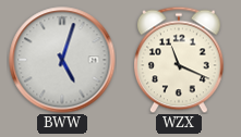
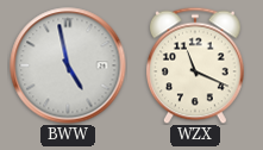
BWW: 5:03 -> 4:58
